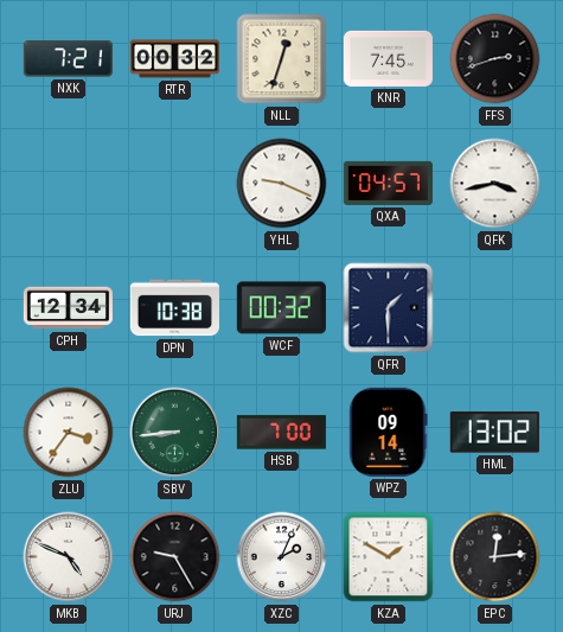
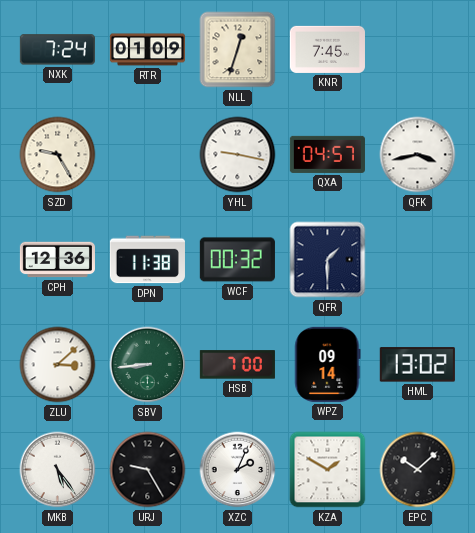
NXK: 7:21 -> 7:24
RTR: 00:32 -> 01:09
FFS: 2:42 -> none
SZD: none -> 9:25
YHL: 9:19 -> 9:17
CPH: 12:34 -> 12:36
DPN: 10:38 -> 11:38
ZLU: 3:36 -> 3:08
MKB: 4:49 -> 5:24
EPC: 12:14 -> 10:08
